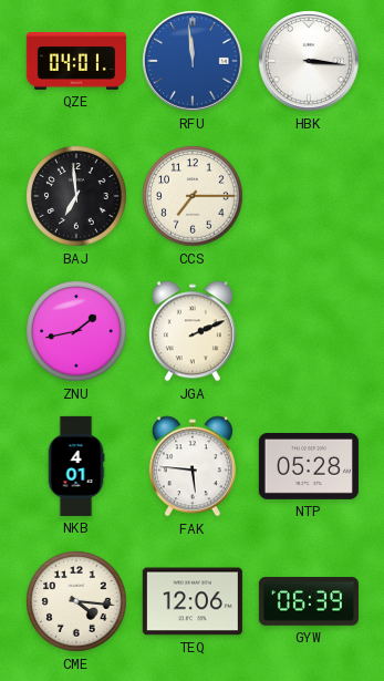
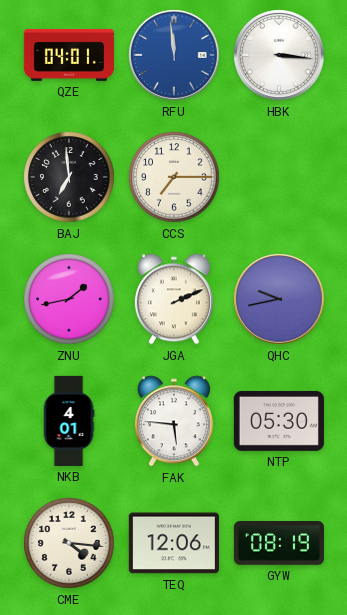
QHC: none -> 9:43
NTP: 05:28 -> 05:30
GYW: 06:39 -> 08:19
